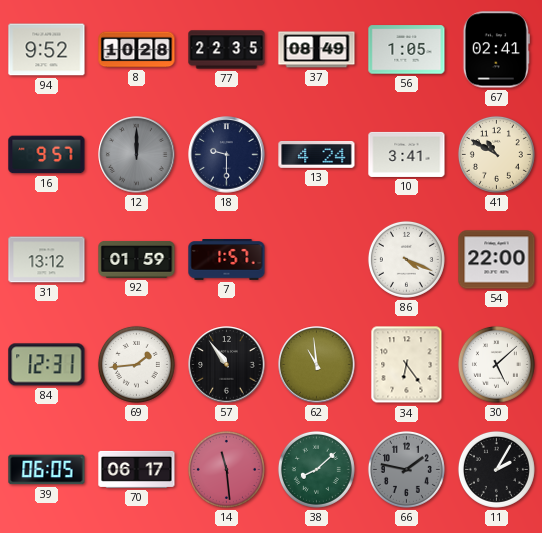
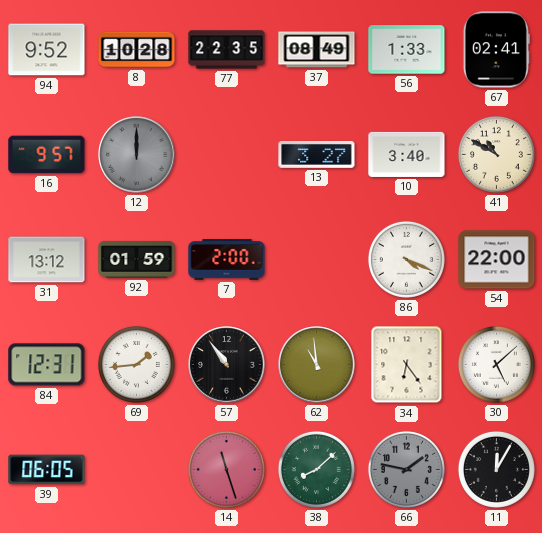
56: 1:05 -> 1:33
18: 9:30 -> none
13: 4:24 -> 3:27
10: 3:41 -> 3:40
7: 1:57 -> 2:00
70: 06:17 -> none
14: 11:29 -> 11:27
11: 2:05 -> 12:05
